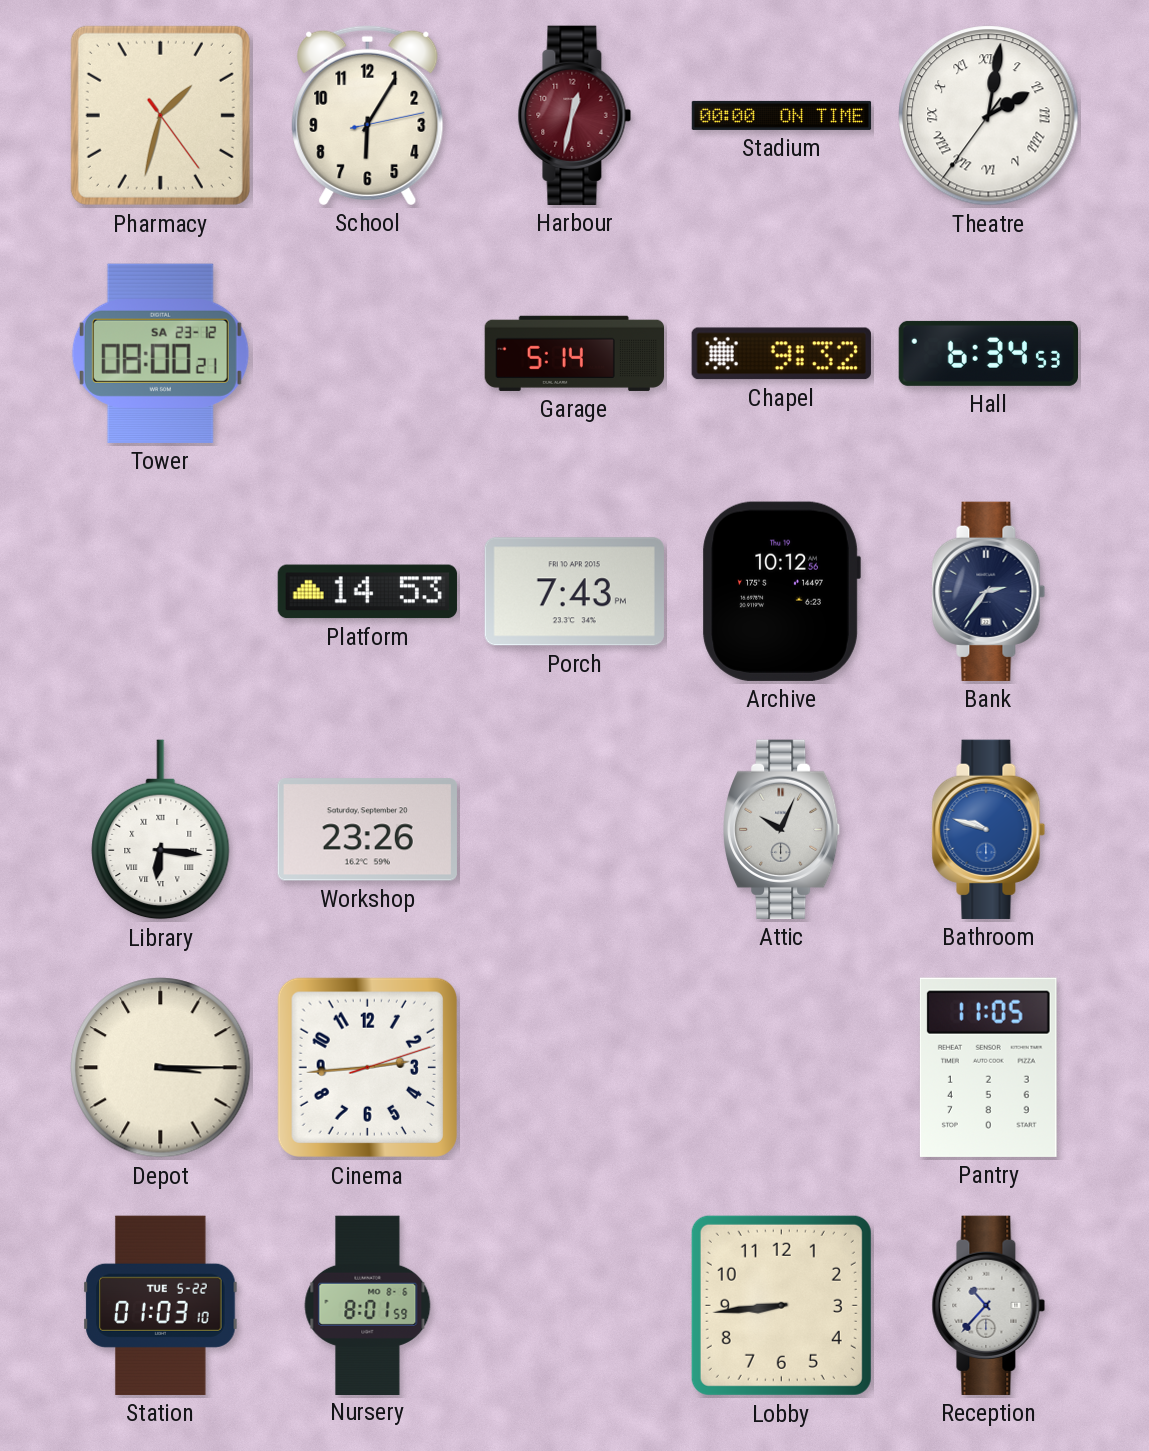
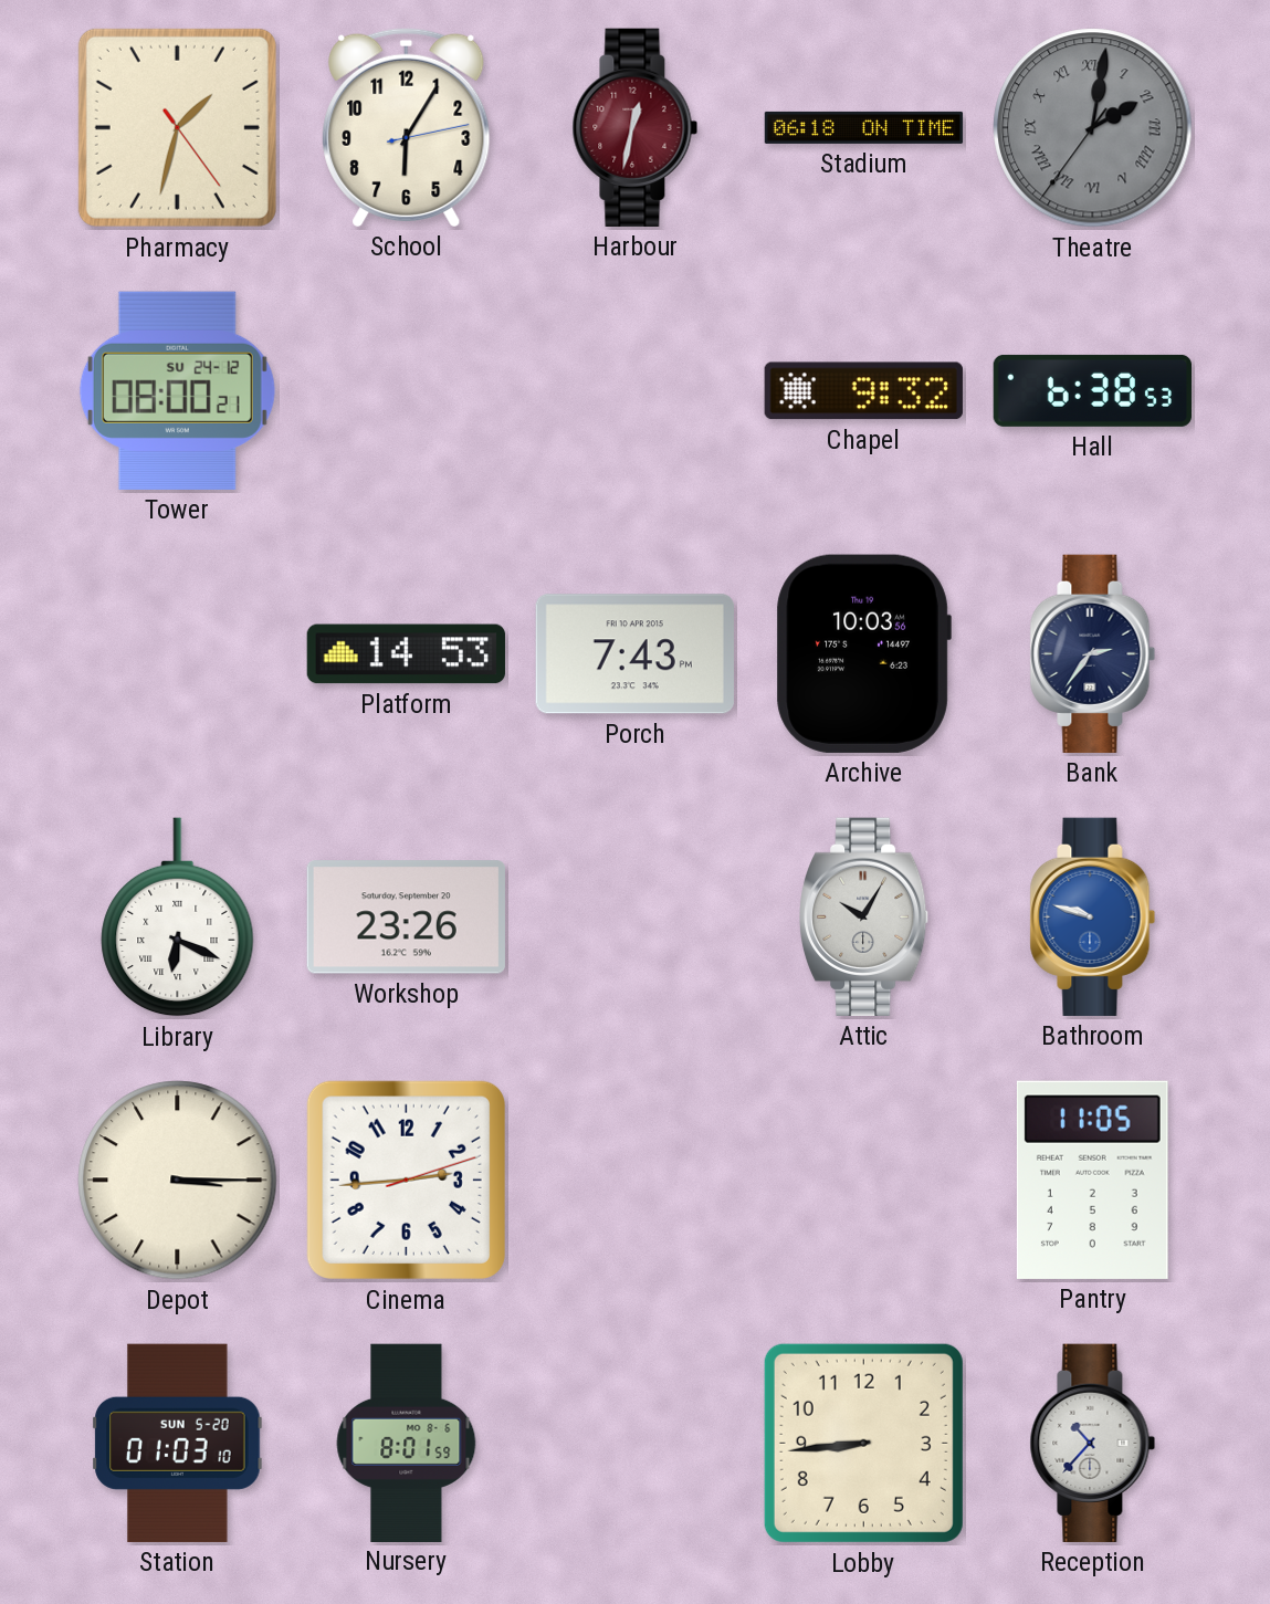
Stadium: 00:00 -> 06:18
Theatre dial: white -> grey
Tower date: SA 23-12 -> SU 24-12
Garage: 5:14 -> none
Hall: 6:34 -> 6:38
Archive: 10:12 -> 10:03
Library: 6:16 -> 6:19
Attic: 10:04 -> 10:05
Station date: TUE 5-22 -> SUN 5-20
